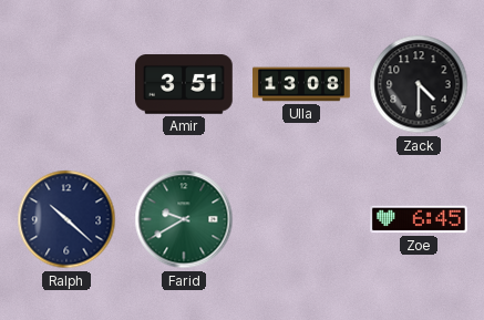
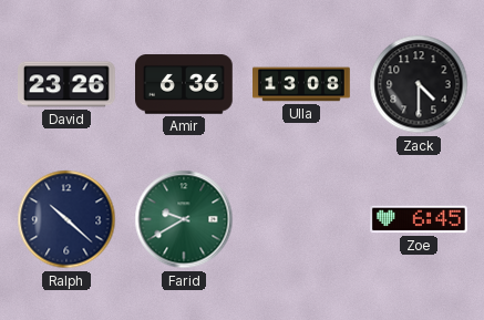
David: none -> 23:26
Amir: 3:51 -> 6:36
